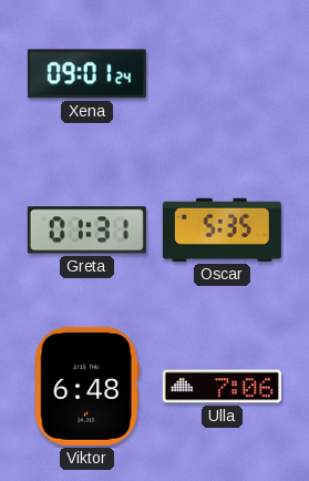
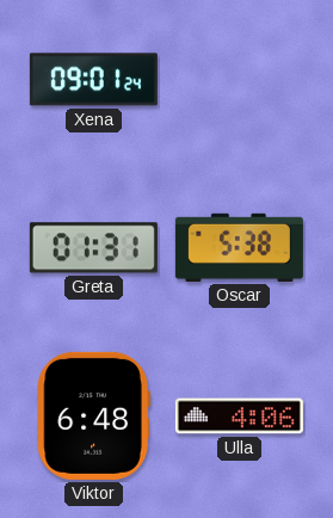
Oscar: 5:35 -> 5:38
Ulla: 7:06 -> 4:06
